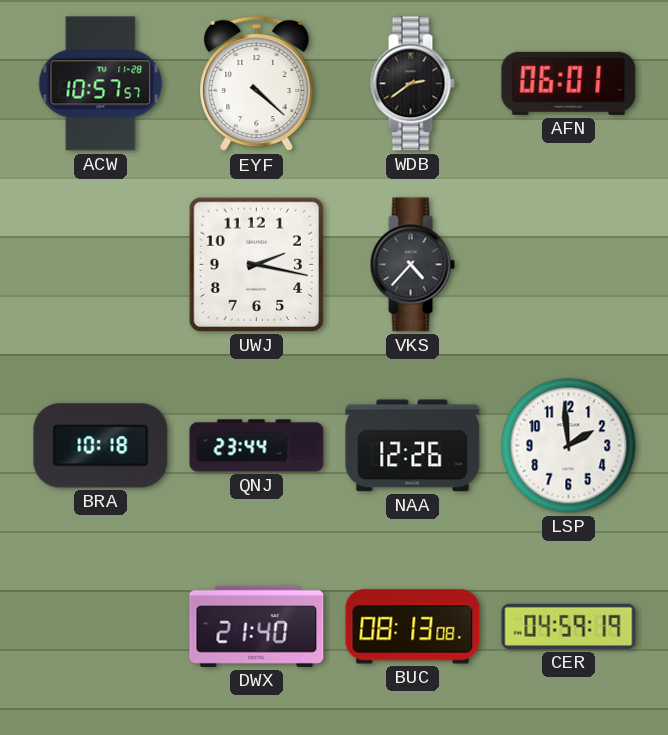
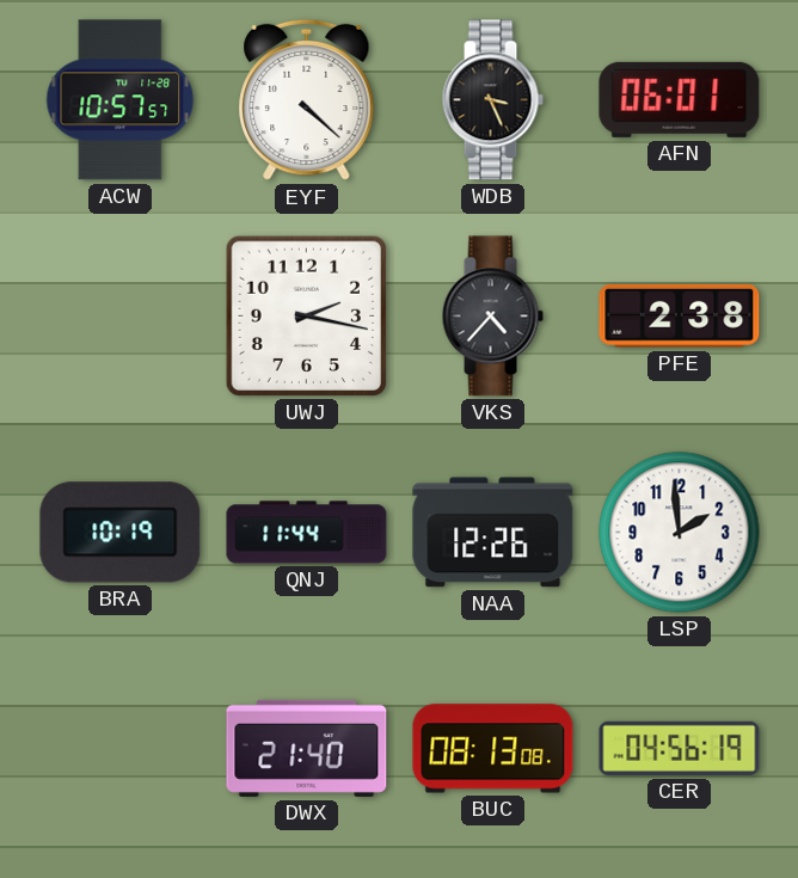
WDB: 2:39 -> 3:26
PFE: none -> 2:38
BRA: 10:18 -> 10:19
QNJ: 23:44 -> 11:44
CER: 04:59 -> 04:56
